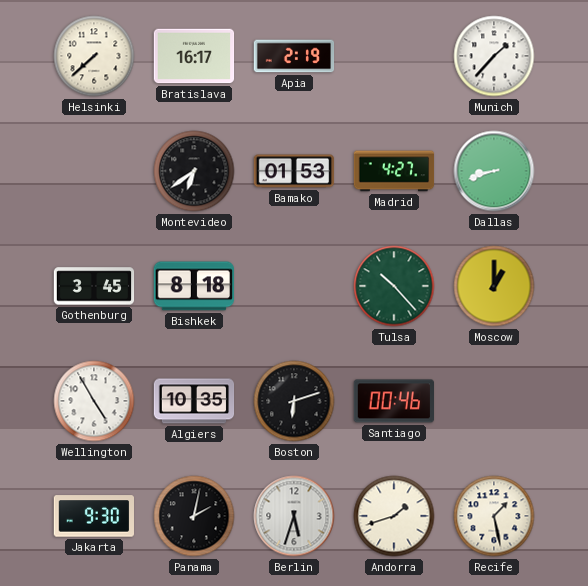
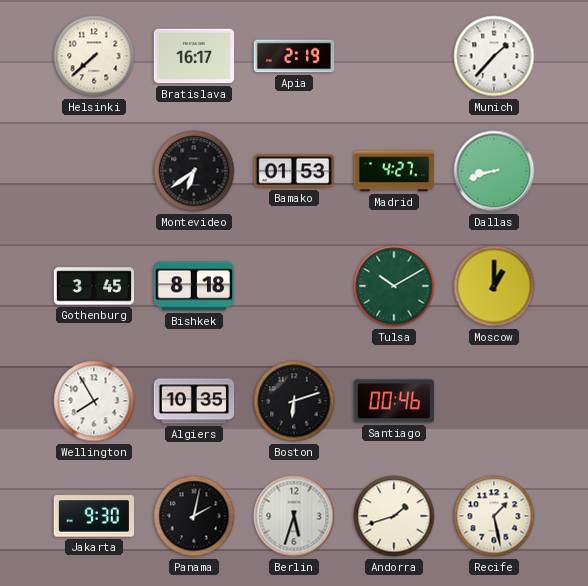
Tulsa: 10:23 -> 10:10
Wellington: 4:55 -> 7:55
